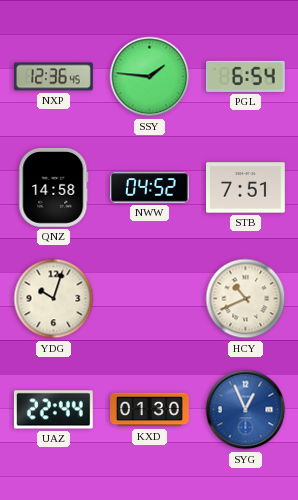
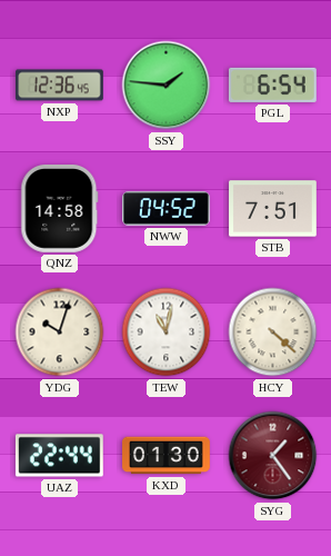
TEW: none -> 11:02
HCY: 10:41 -> 4:22
SYG: 12:56 -> 1:24
SYG dial: blue -> burgundy
